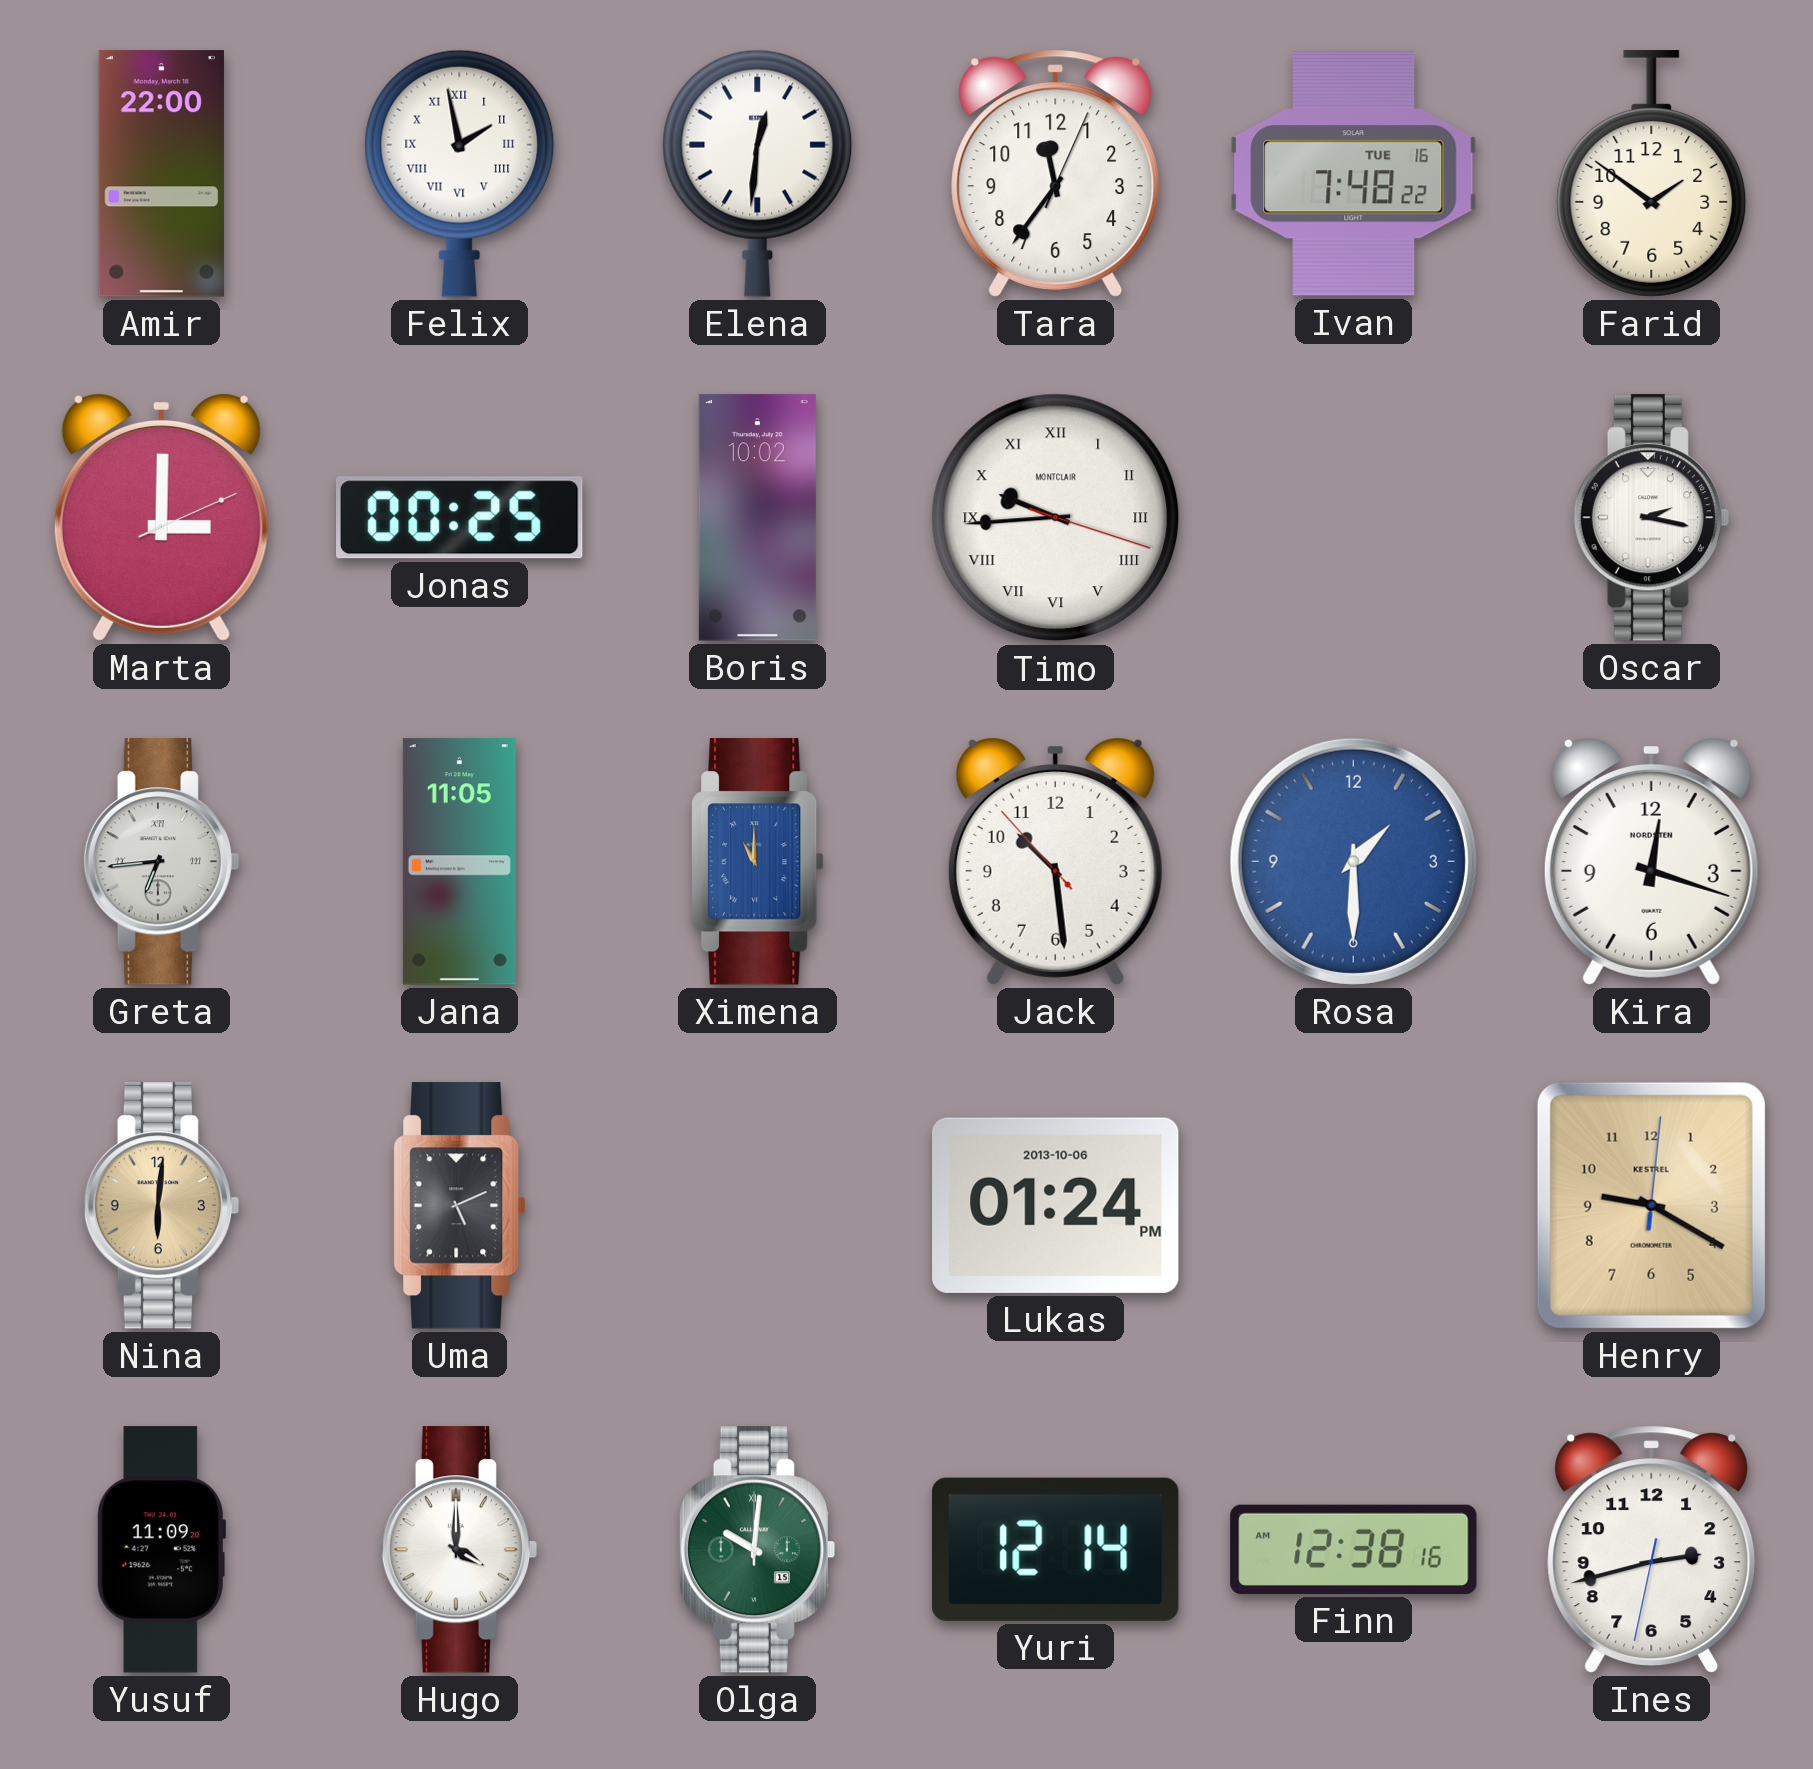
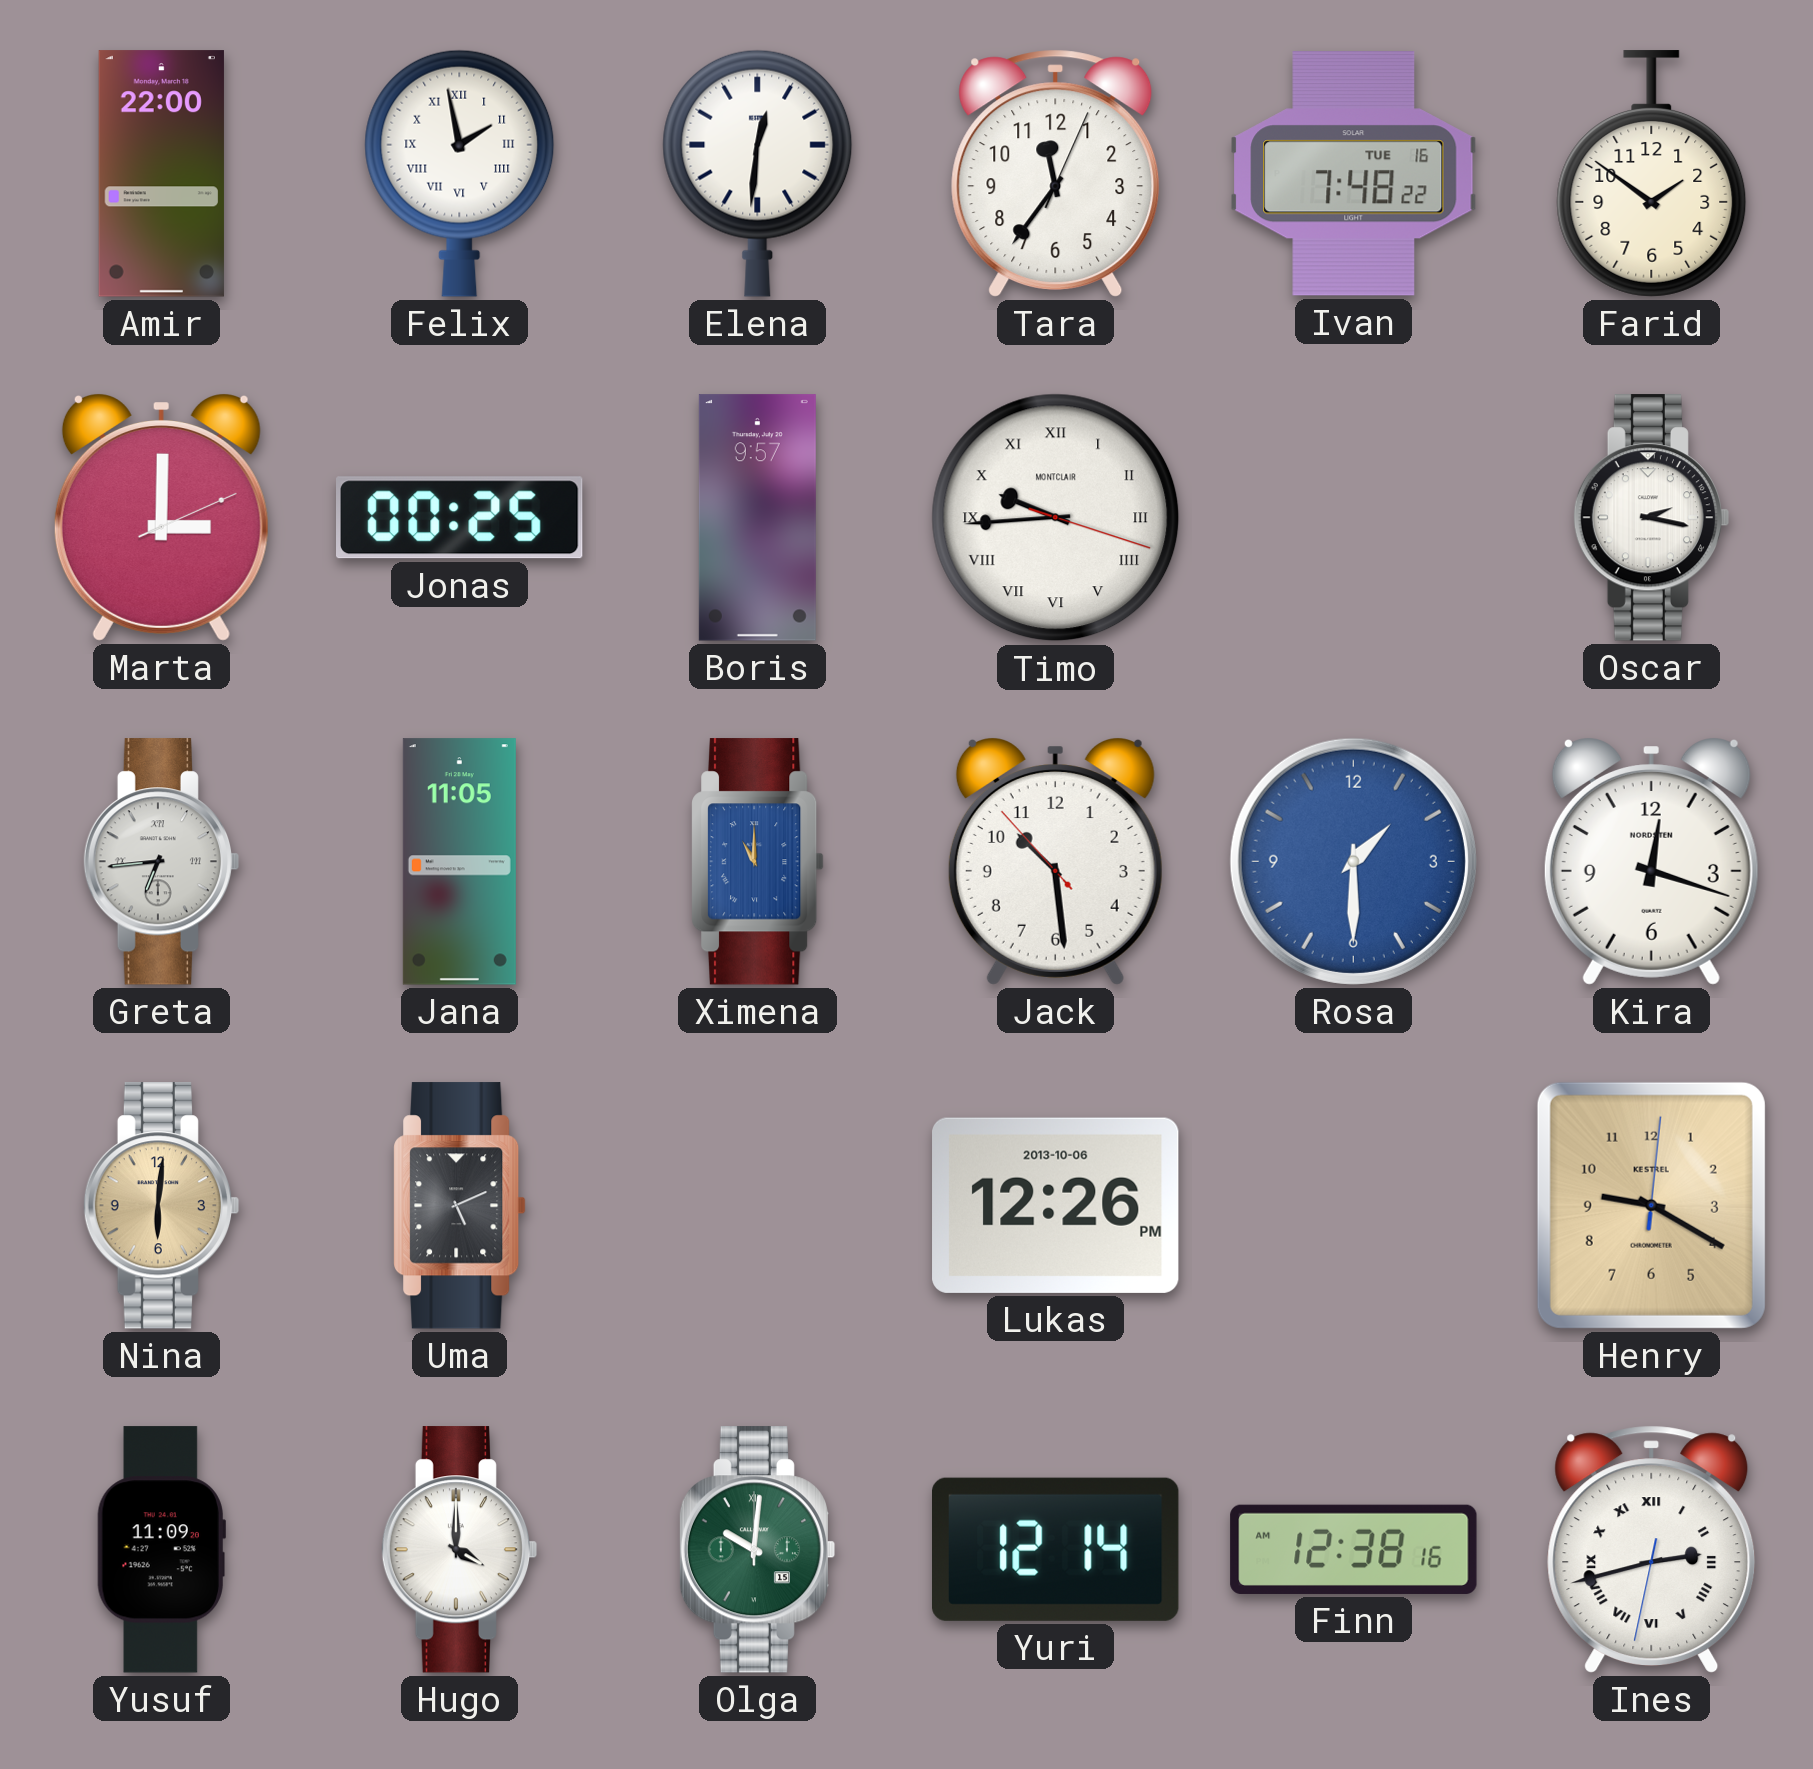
Boris: 10:02 -> 9:57
Lukas: 01:24 -> 12:26
Ines numerals: Arabic -> Roman
